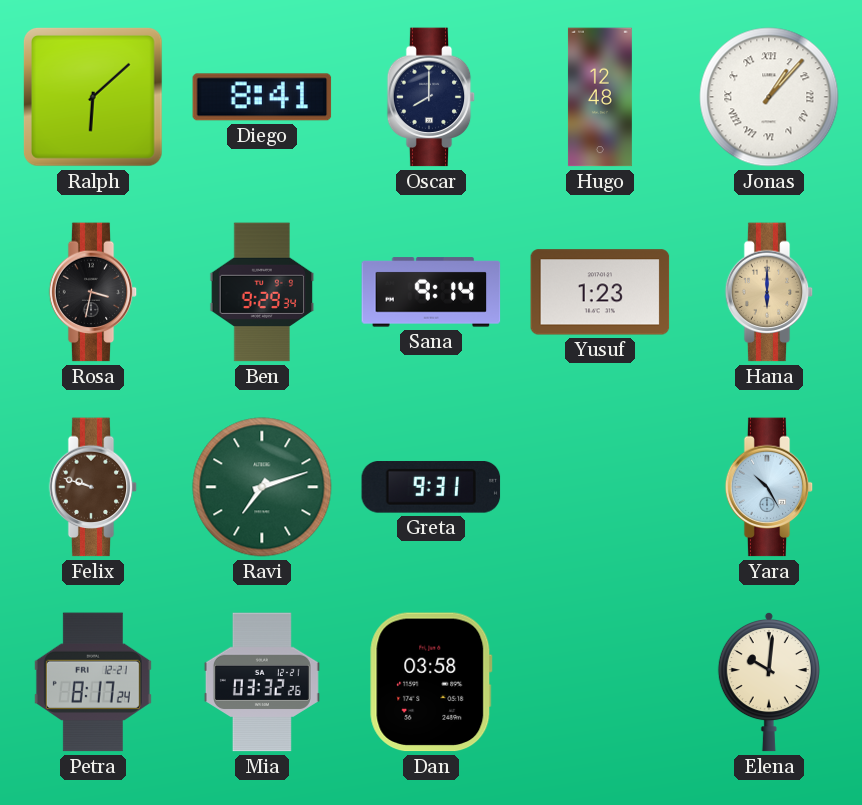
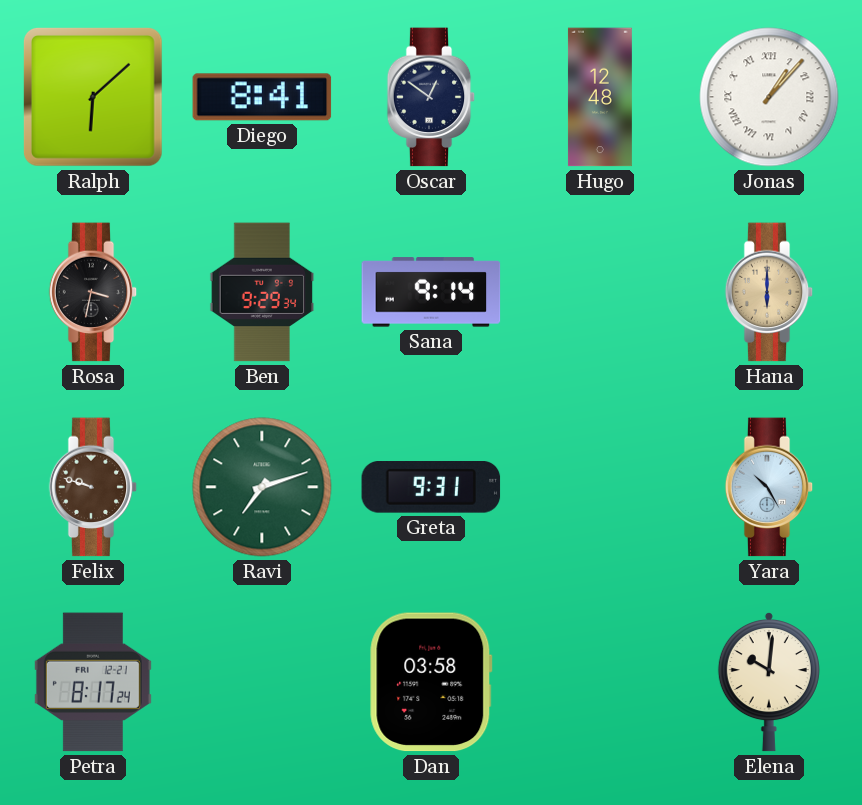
Oscar: 8:00 -> 12:51
Yusuf: 1:23 -> none
Mia: 03:32 -> none
